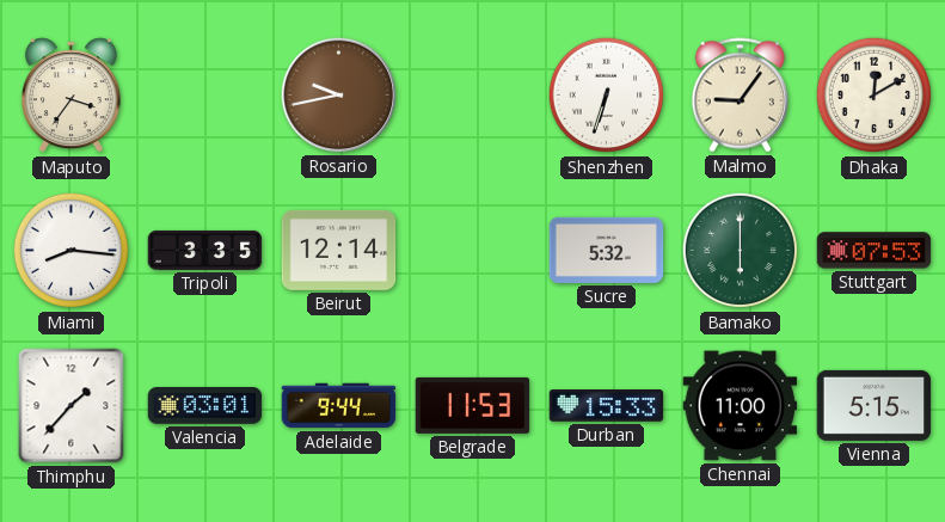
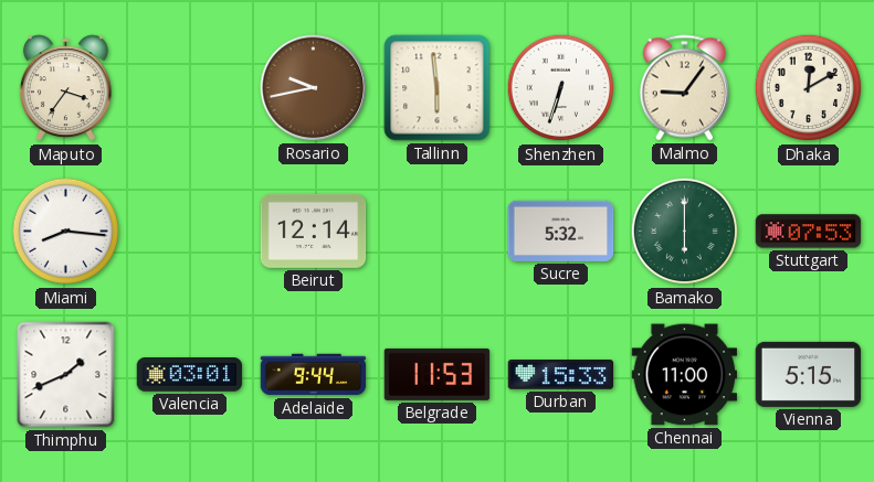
Tallinn: none -> 5:59
Tripoli: 3:35 -> none
Thimphu: 1:37 -> 1:41
